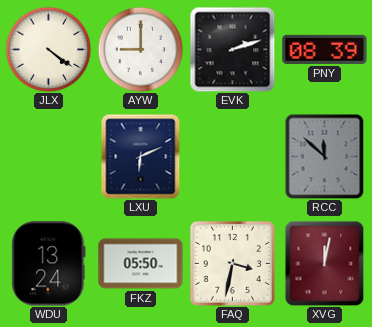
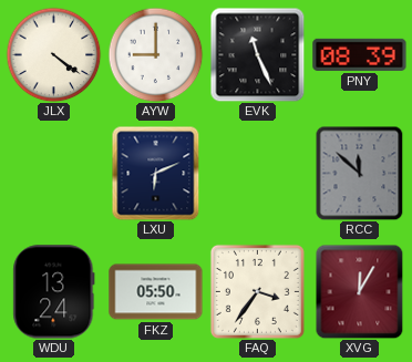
EVK: 2:12 -> 11:26
FAQ: 3:32 -> 3:36
XVG: 12:02 -> 12:05
